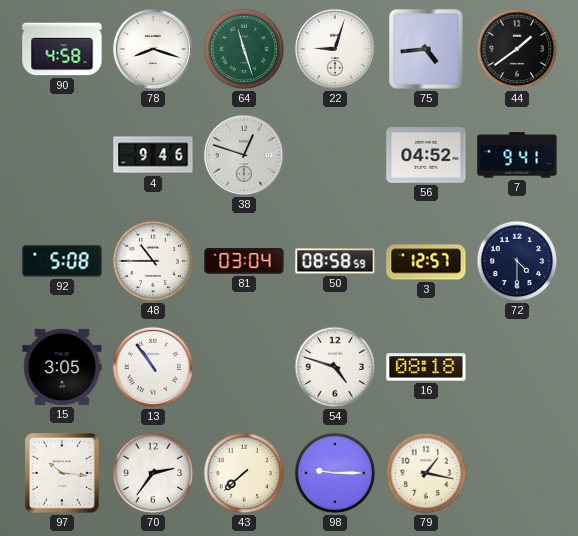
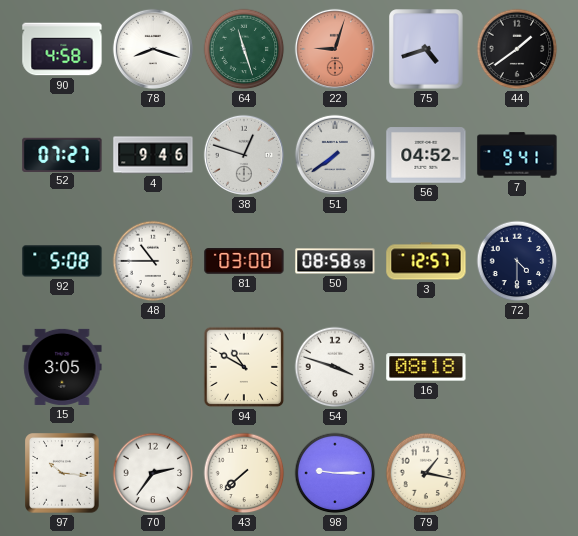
22 dial: white -> salmon
75: 4:44 -> 4:42
52: none -> 07:27
51: none -> 7:39
81: 03:04 -> 03:00
13: 10:54 -> none
94: none -> 10:50
54: 4:48 -> 3:48
